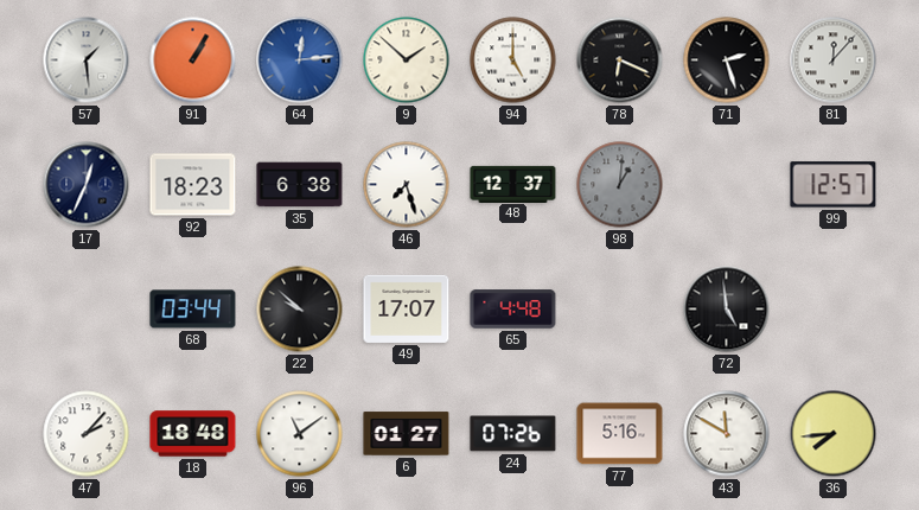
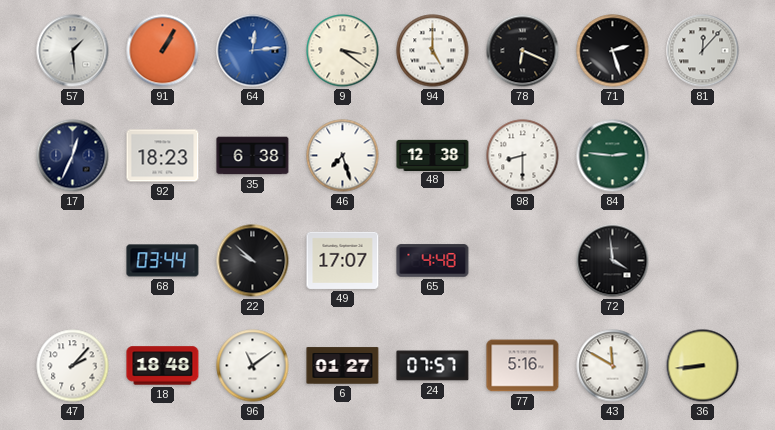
9: 1:52 -> 3:21
48: 12:37 -> 12:38
98: 1:01 -> 8:30
98 dial: grey -> white
84: none -> 2:46
99: 12:57 -> none
72: 4:59 -> 3:59
24: 07:26 -> 07:57
36: 7:44 -> 8:44
